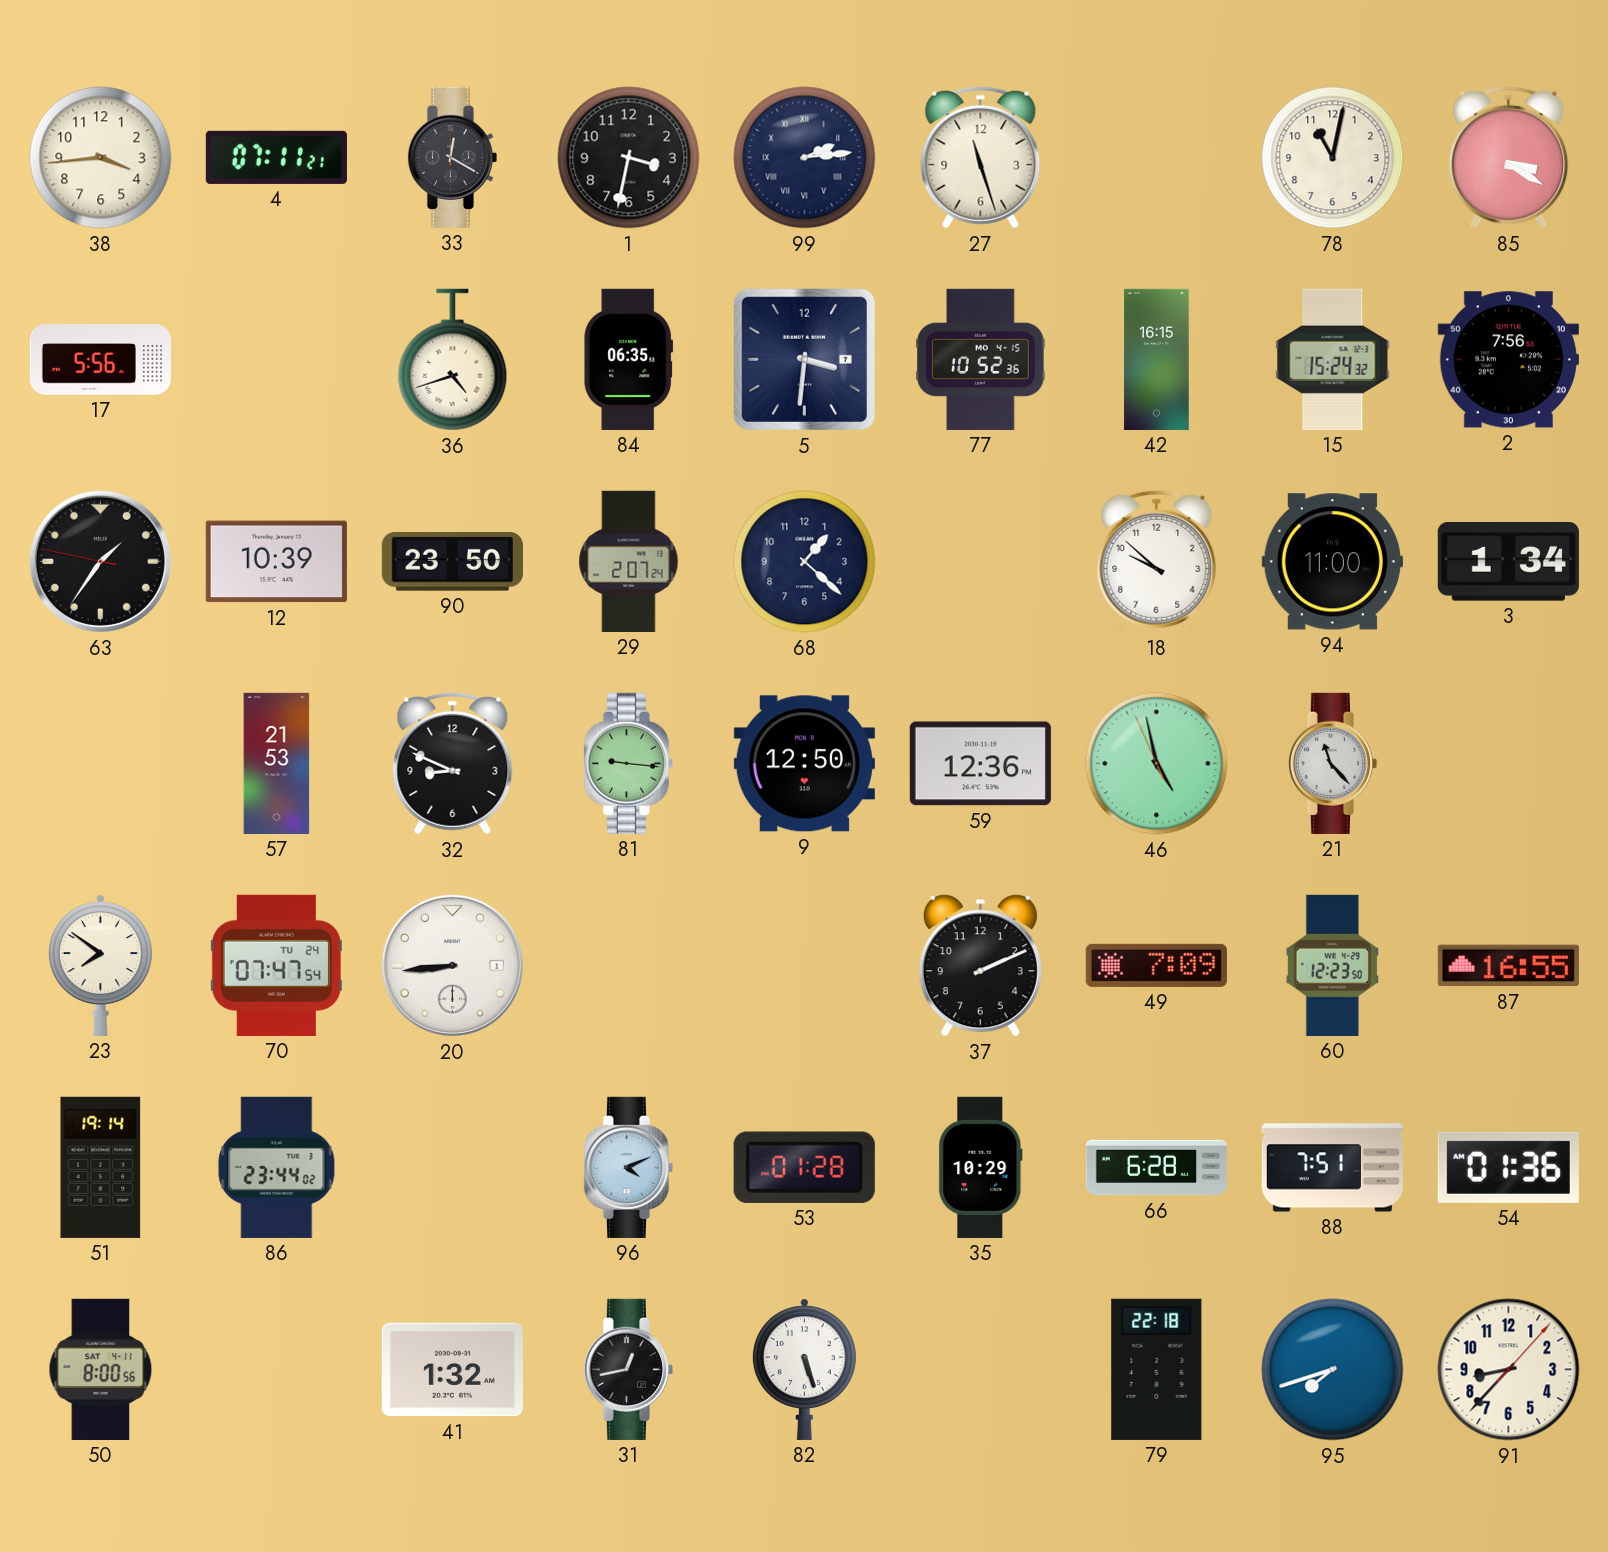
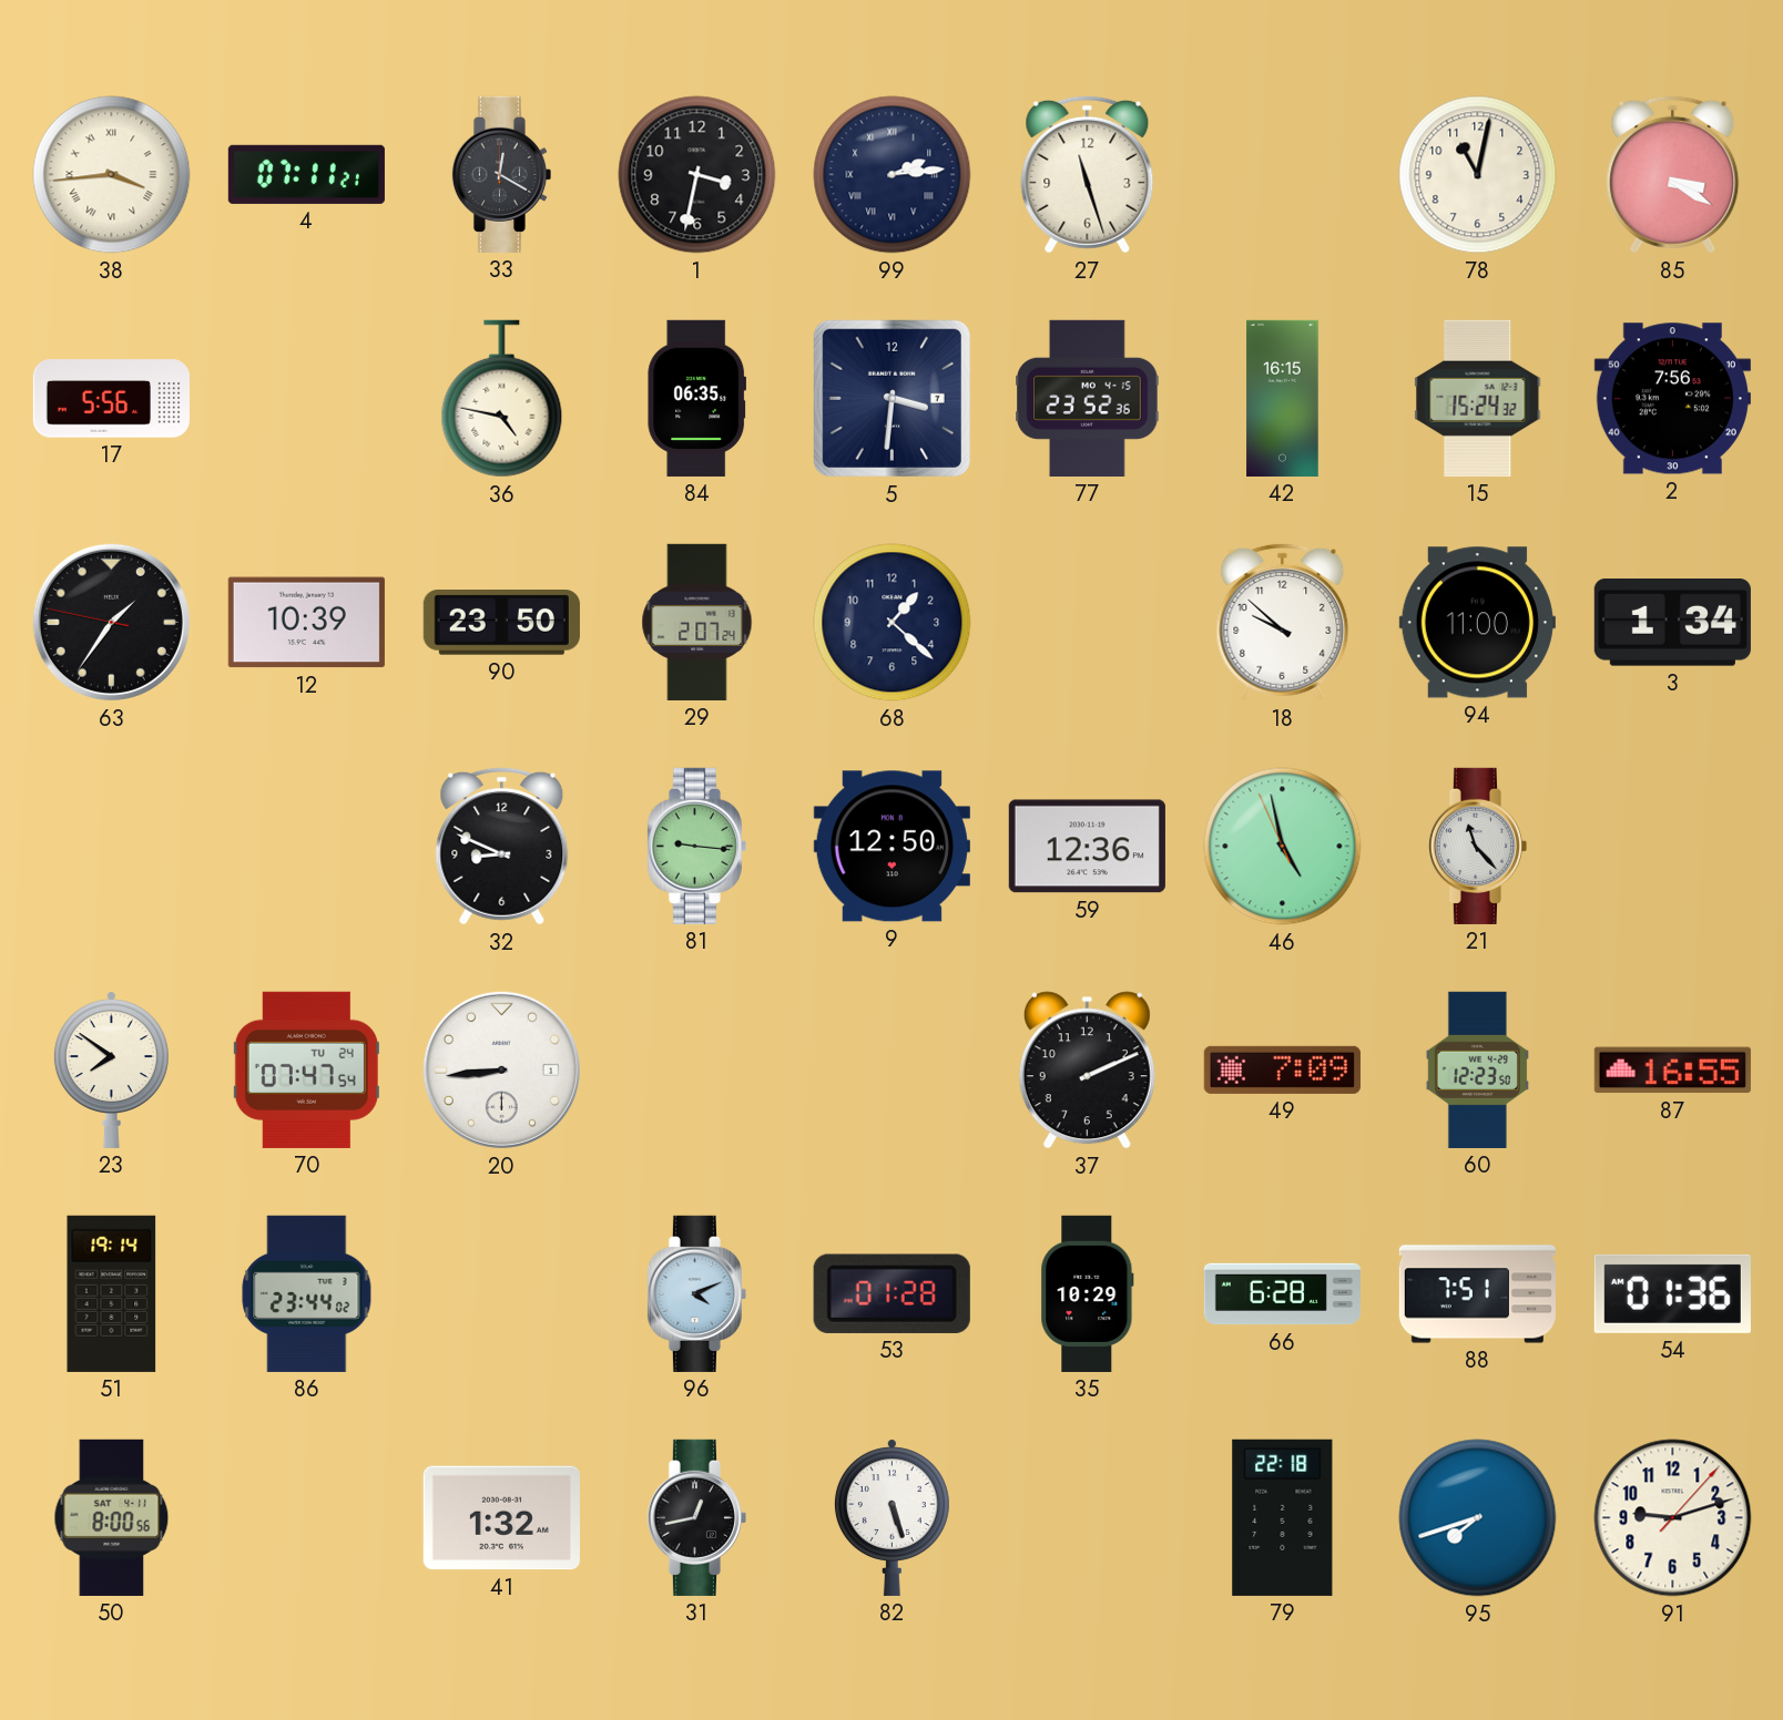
38 numerals: Arabic -> Roman
36: 4:42 -> 4:47
77: 10:52 -> 23:52
57: 21:53 -> none
91: 8:37 -> 9:12
